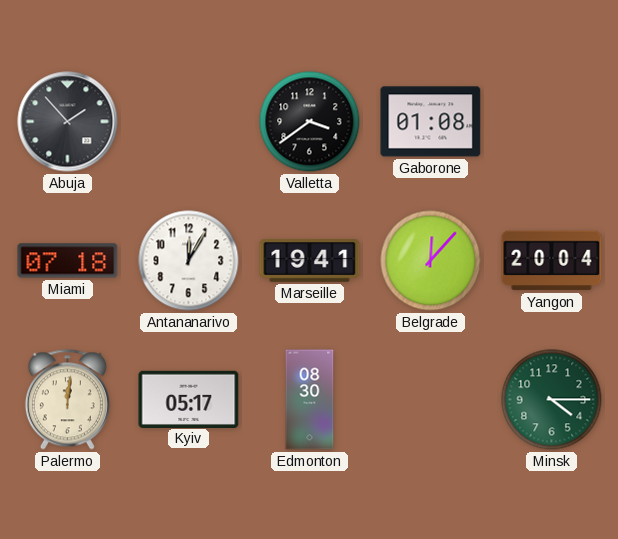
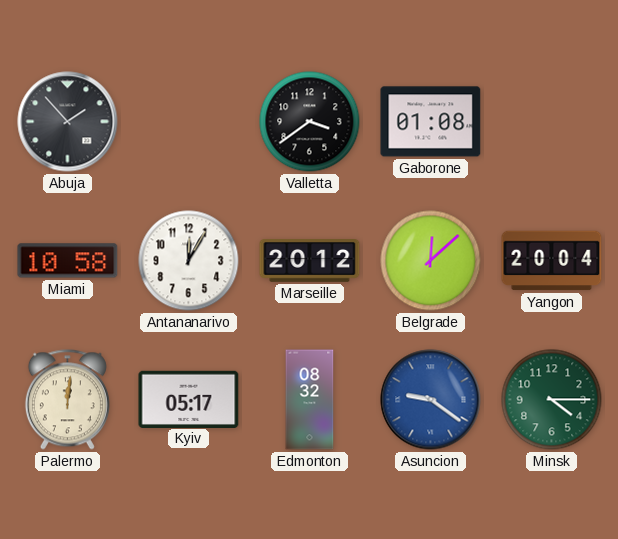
Miami: 07:18 -> 10:58
Marseille: 19:41 -> 20:12
Belgrade: 12:07 -> 12:08
Edmonton: 08:30 -> 08:32
Asuncion: none -> 9:21
